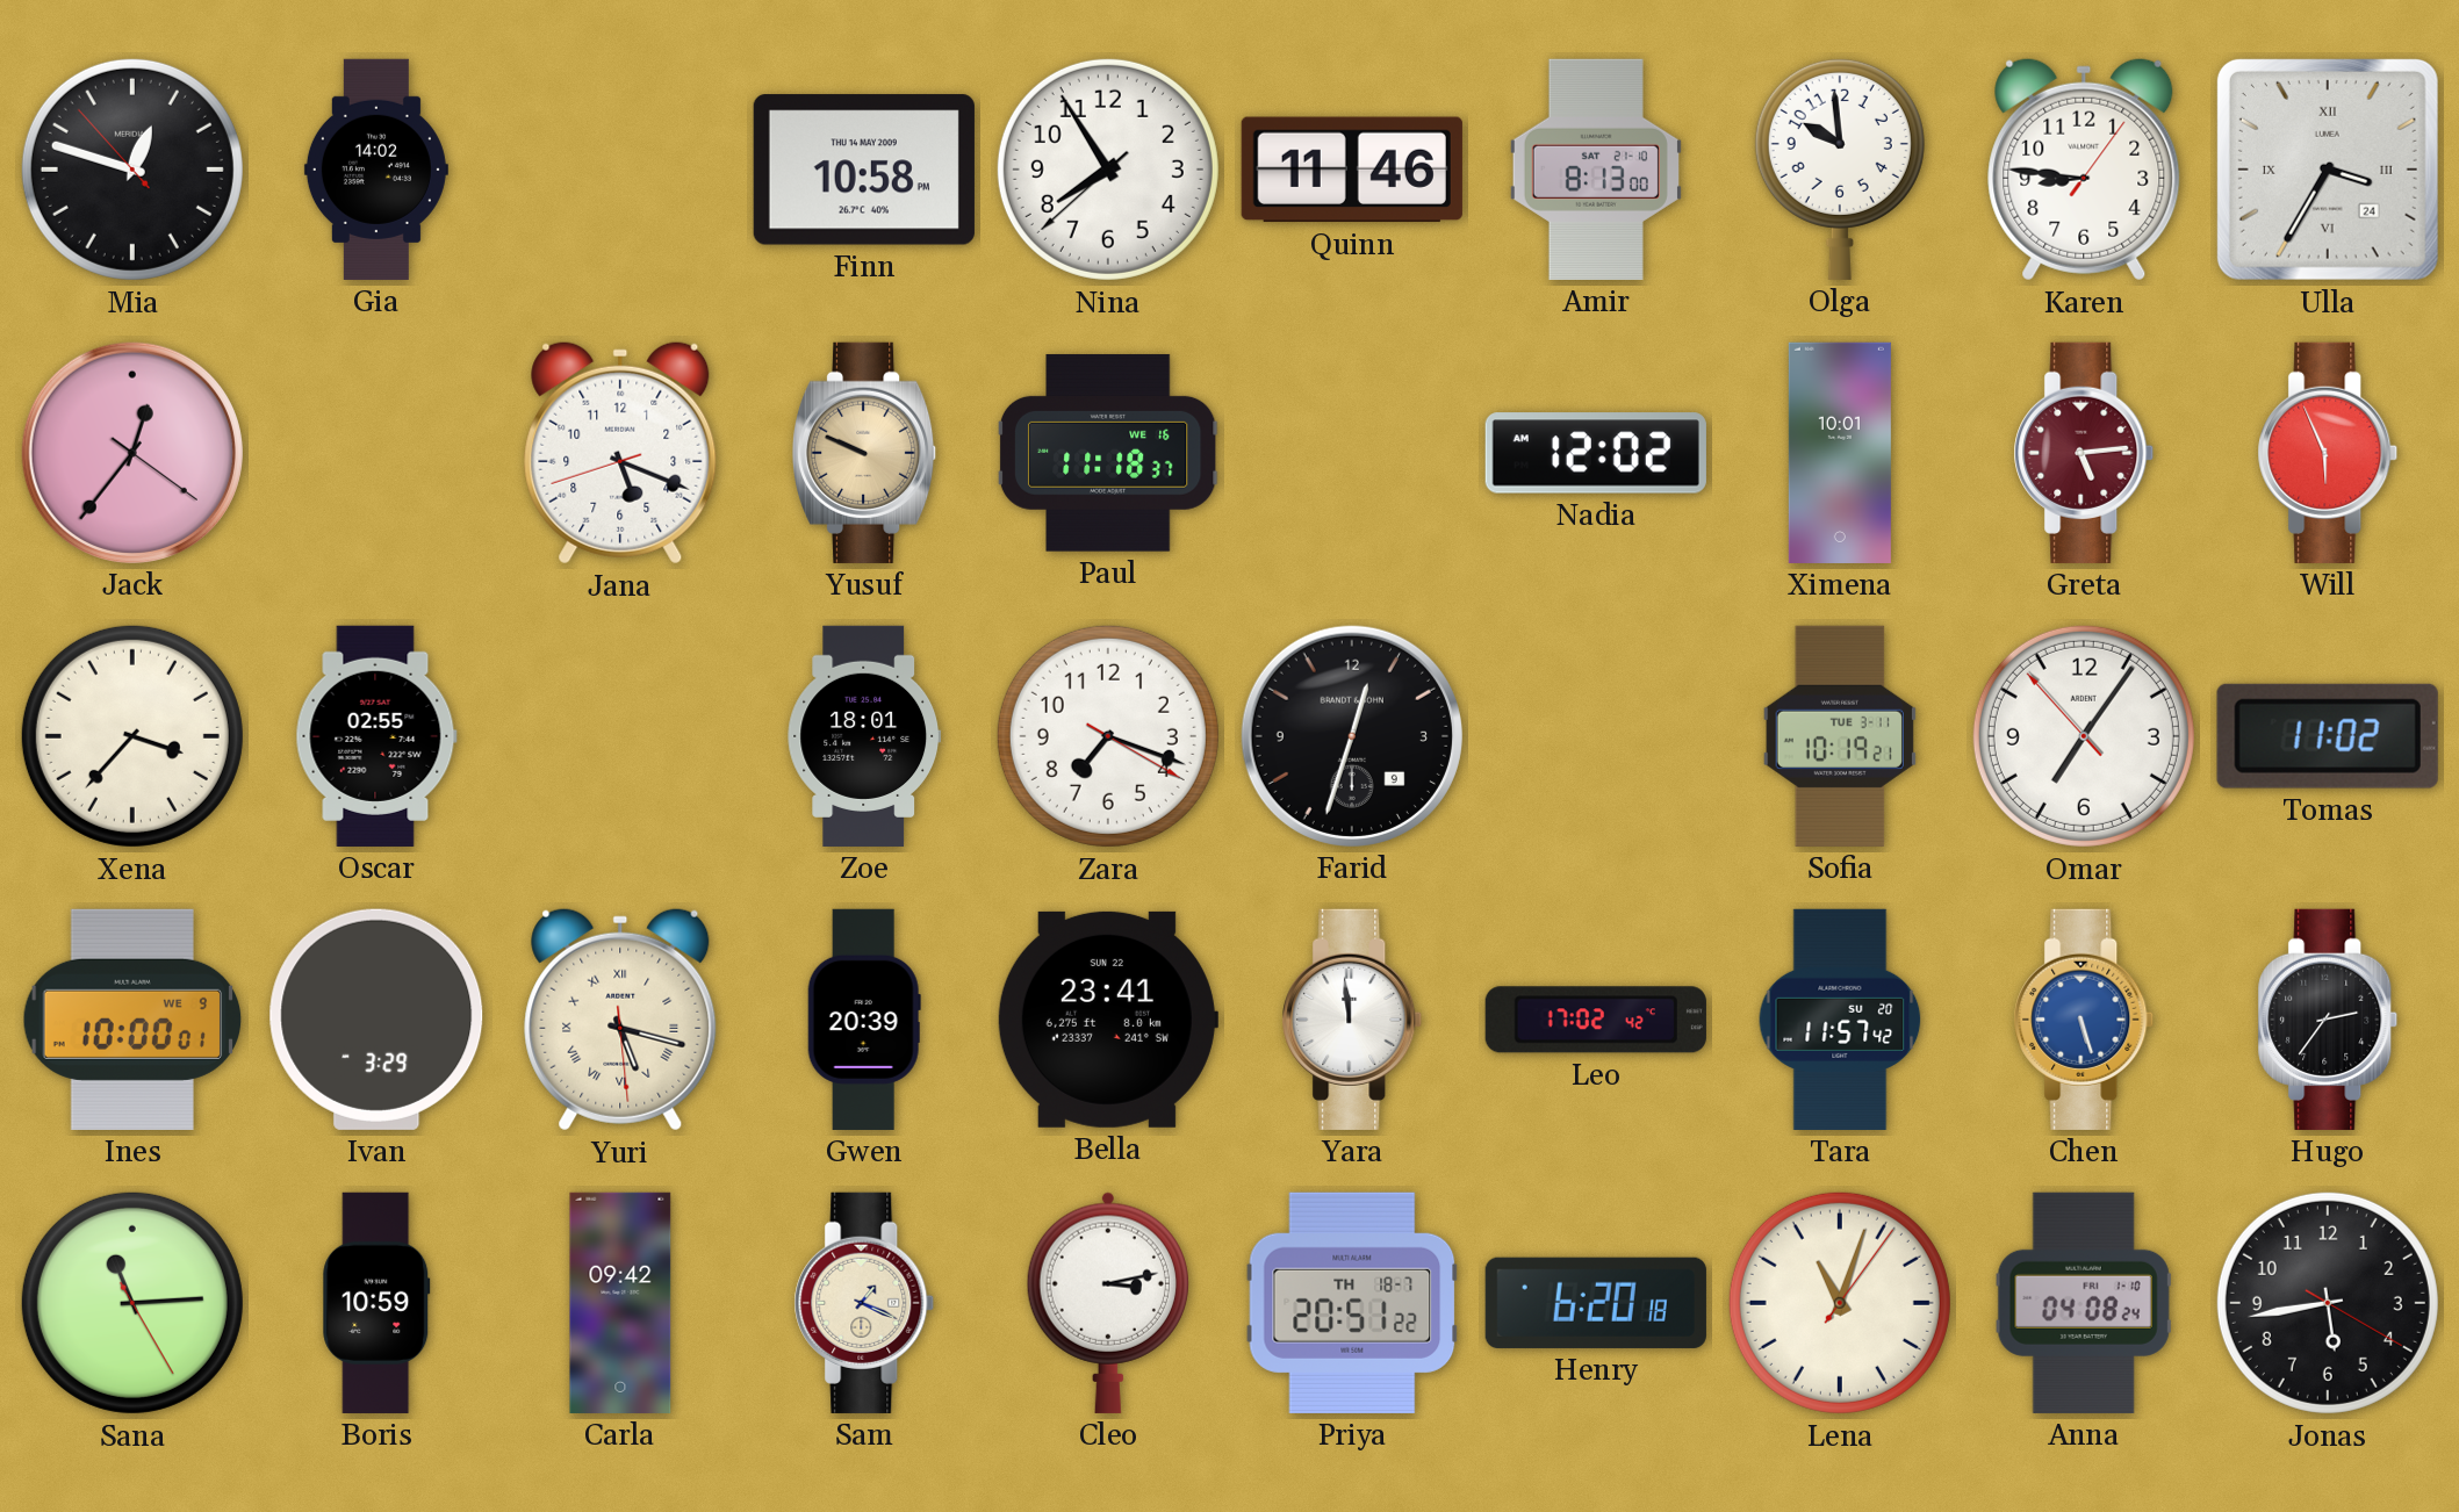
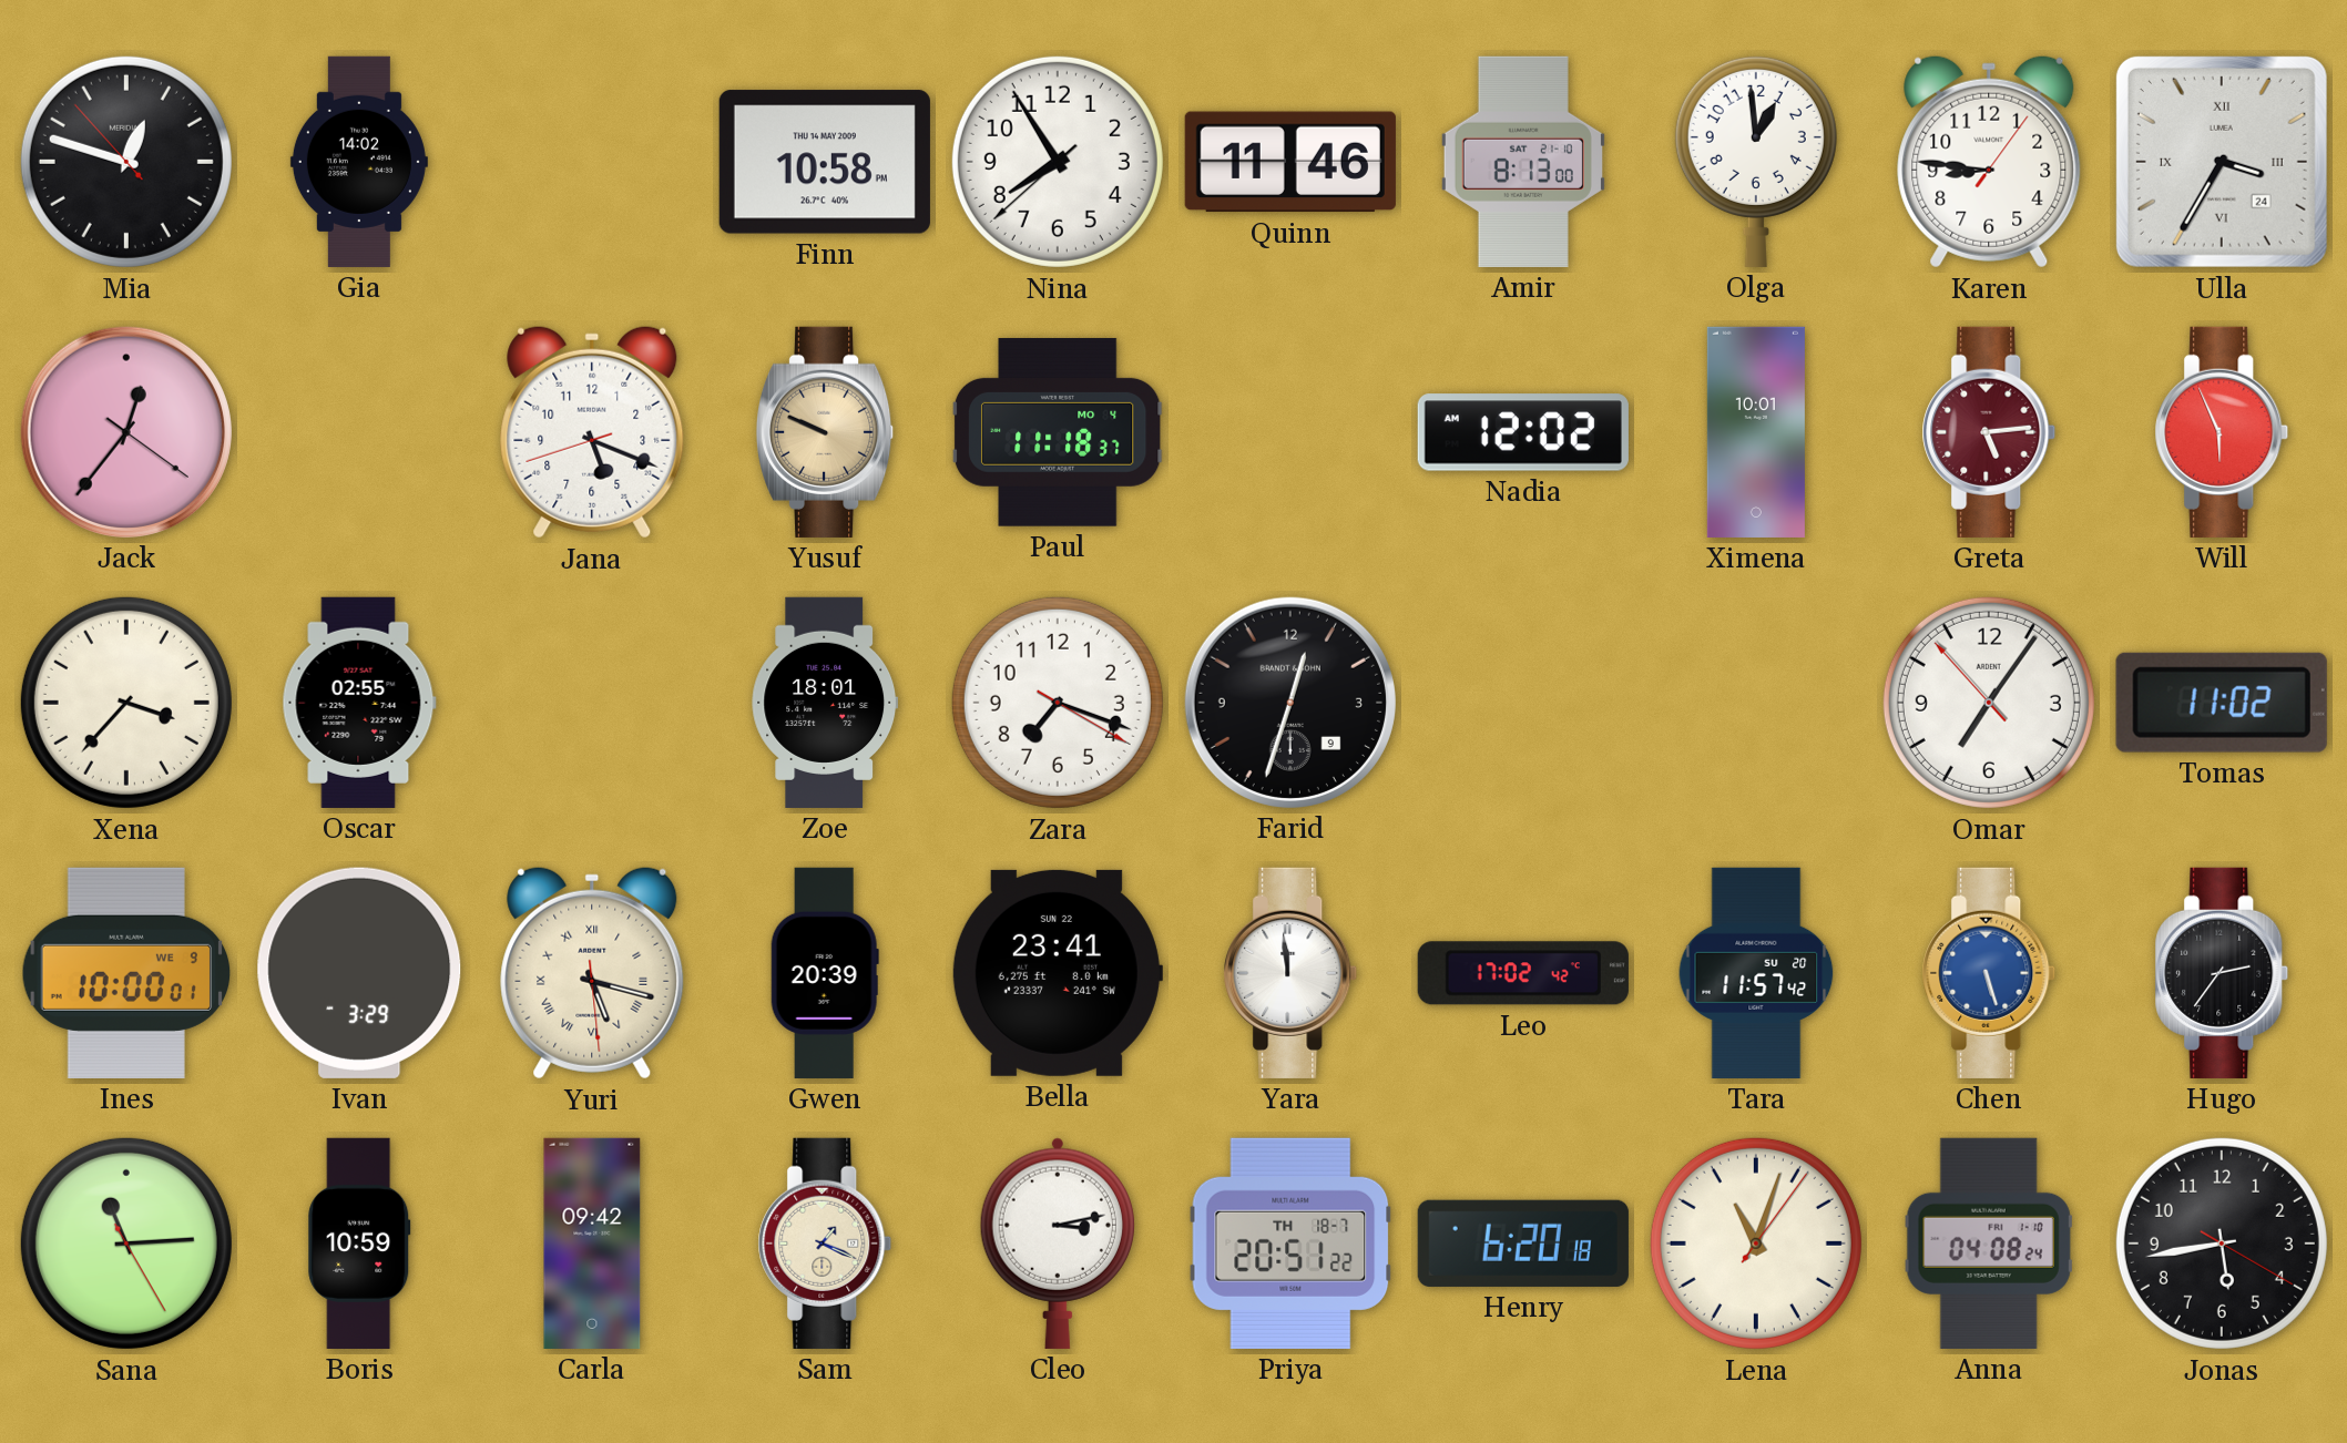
Olga: 9:59 -> 12:59
Paul date: WE 16 -> MO 4
Sofia: 10:19 -> none
